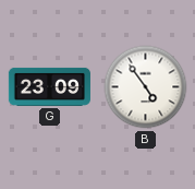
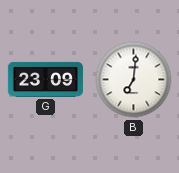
B: 4:54 -> 7:01
